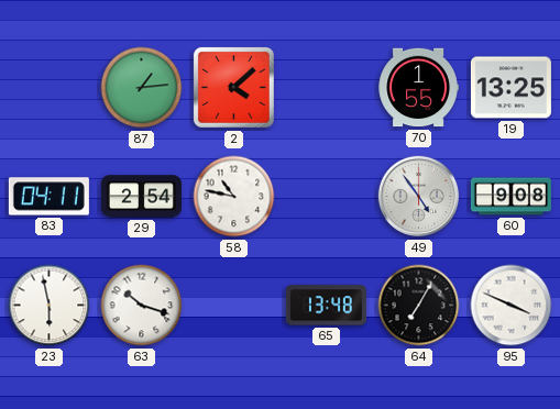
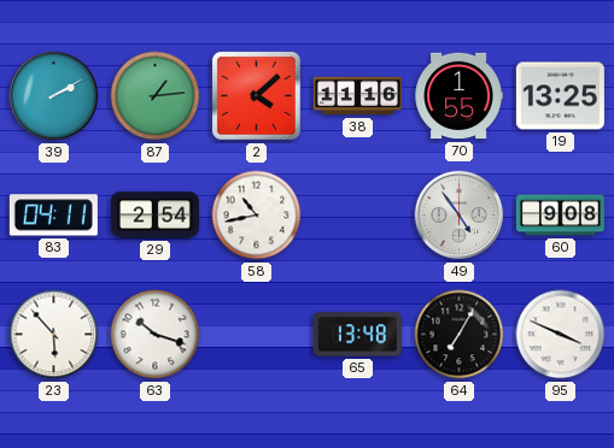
39: none -> 2:10
38: none -> 11:16
58: 10:47 -> 10:43
23: 5:58 -> 5:53
